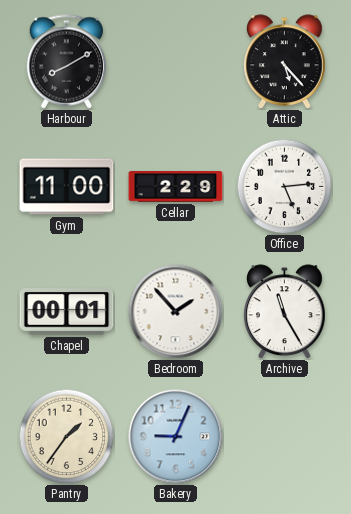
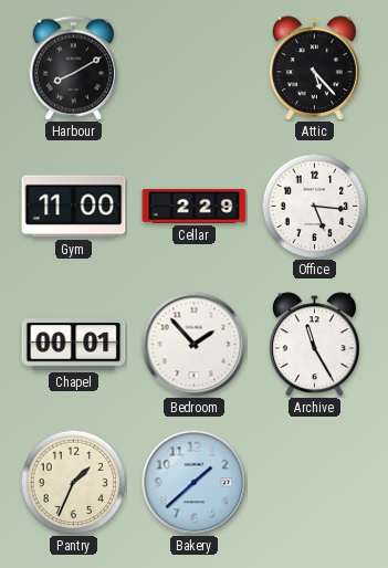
Office: 5:14 -> 5:16
Pantry: 1:36 -> 1:34
Bakery: 9:04 -> 1:38
